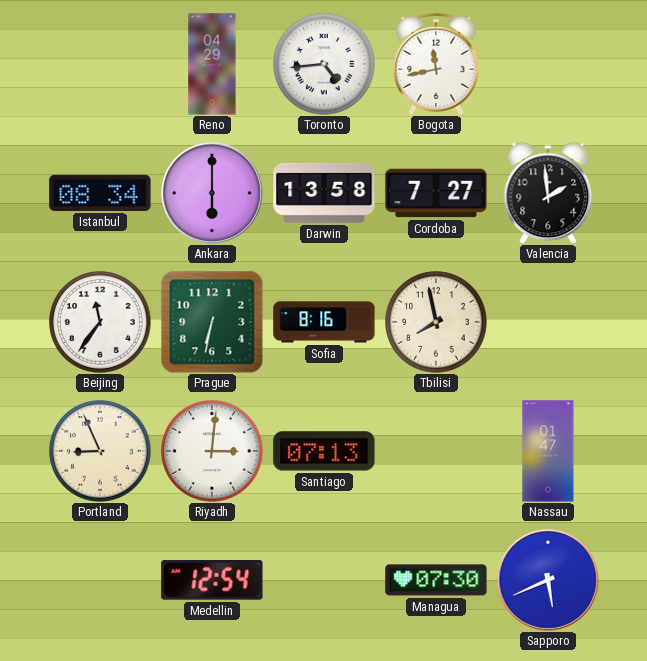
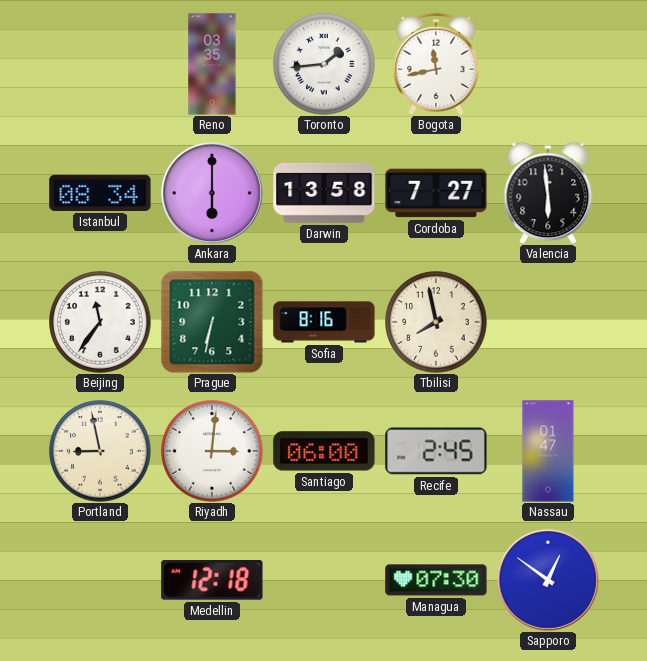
Reno: 04:29 -> 03:35
Toronto: 4:44 -> 1:44
Valencia: 1:59 -> 5:59
Portland: 8:56 -> 8:58
Santiago: 07:13 -> 06:00
Recife: none -> 2:45
Medellin: 12:54 -> 12:18
Sapporo: 5:41 -> 12:51
